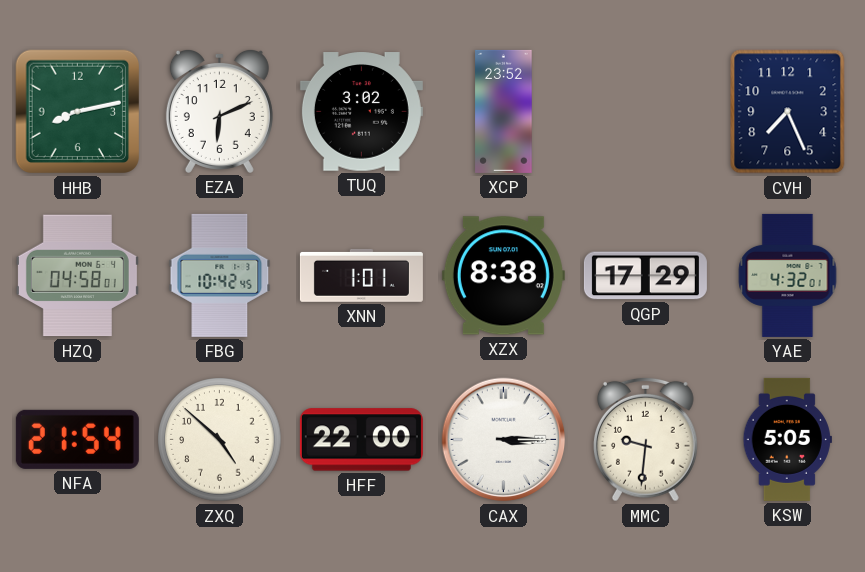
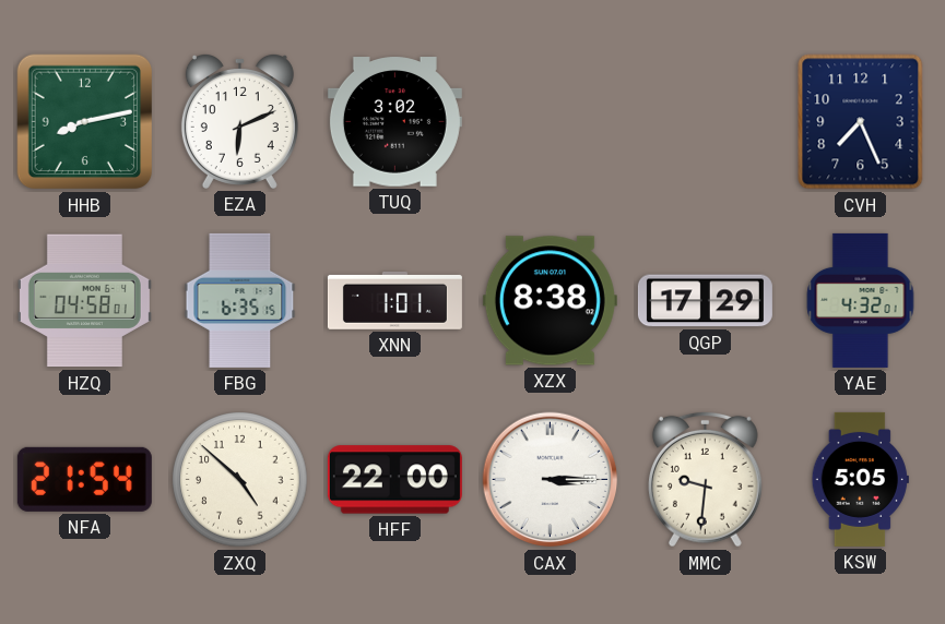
XCP: 23:52 -> none
FBG: 10:42 -> 6:35
